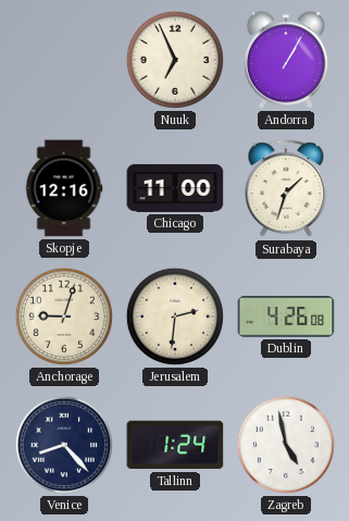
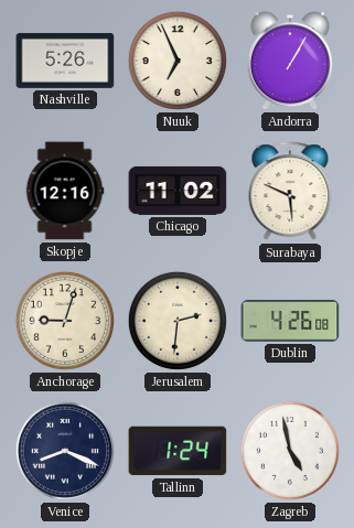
Nashville: none -> 5:26
Chicago: 11:00 -> 11:02
Surabaya: 1:33 -> 5:49
Venice: 8:23 -> 8:19
